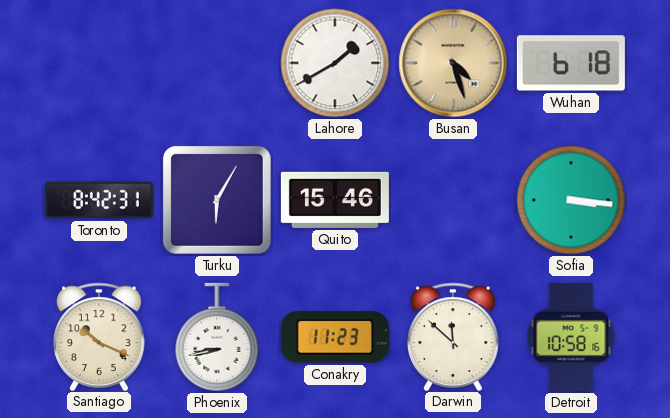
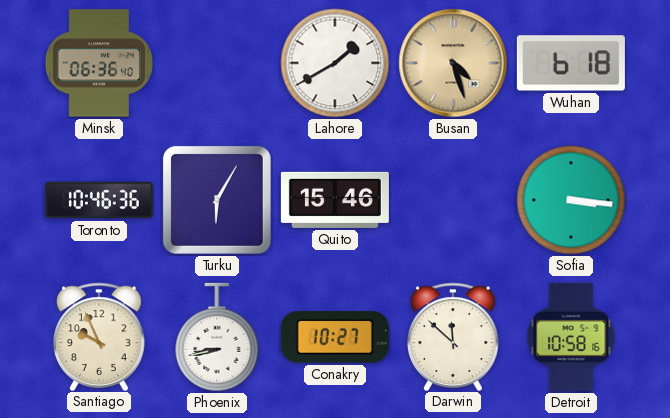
Minsk: none -> 06:36
Toronto: 8:42 -> 10:46
Santiago: 10:19 -> 9:56
Conakry: 11:23 -> 10:27
